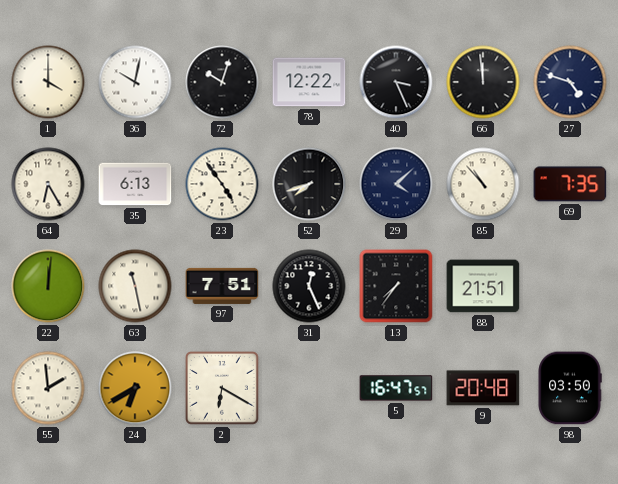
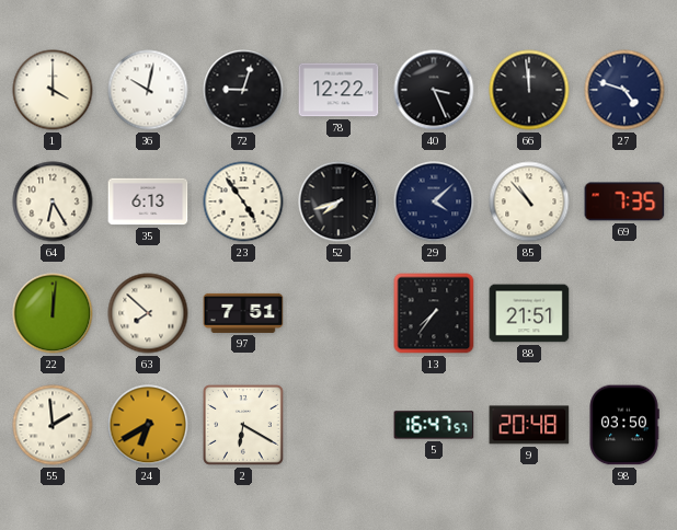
72: 10:03 -> 9:03
63: 11:28 -> 7:52
31: 12:26 -> none
